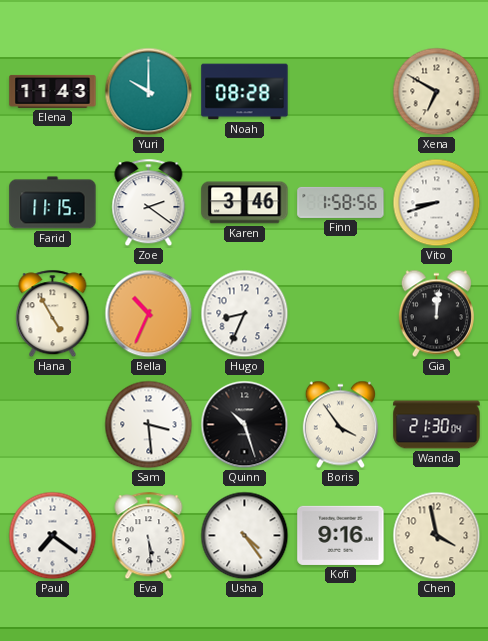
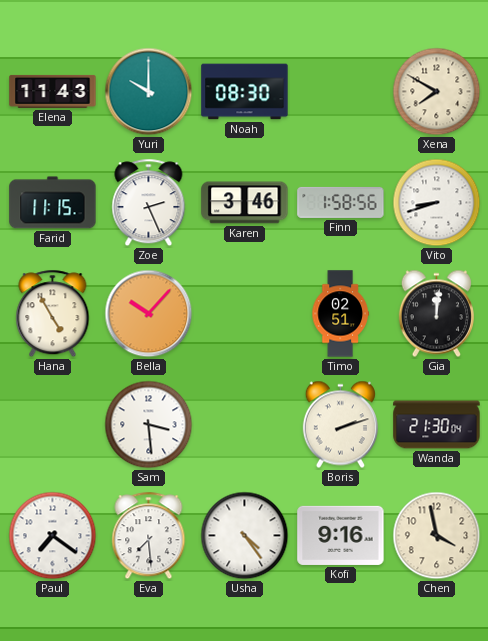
Noah: 08:28 -> 08:30
Xena: 6:50 -> 7:50
Zoe: 2:21 -> 2:26
Bella: 10:34 -> 10:07
Hugo: 8:34 -> none
Timo: none -> 02:51
Quinn: 10:27 -> none
Boris: 3:54 -> 2:12
Eva: 5:29 -> 7:29
